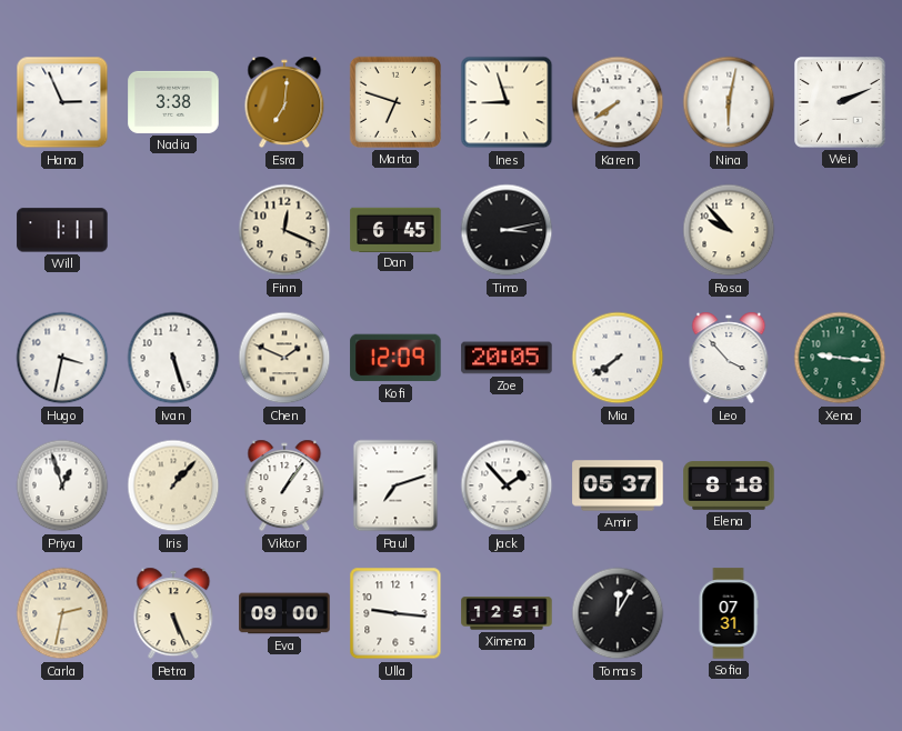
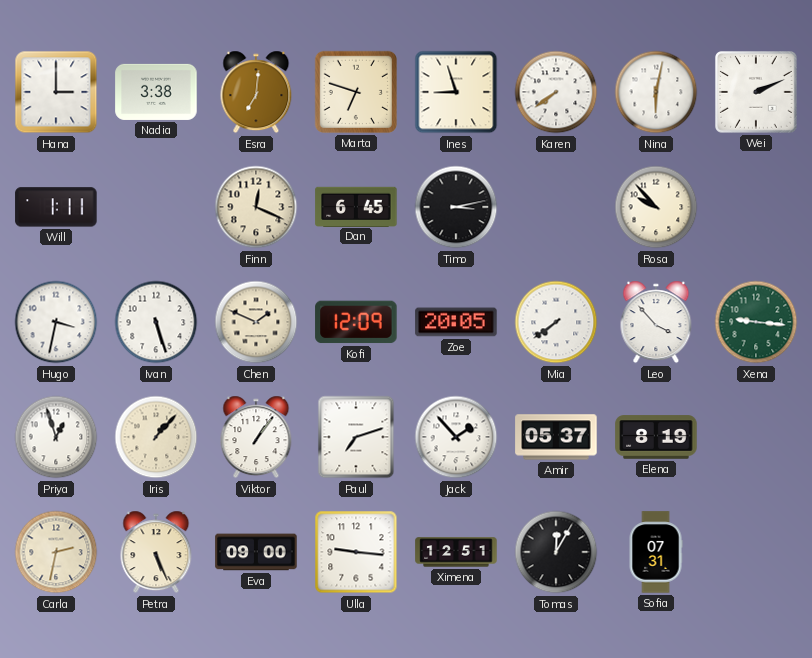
Hana: 2:56 -> 3:00
Elena: 8:18 -> 8:19
